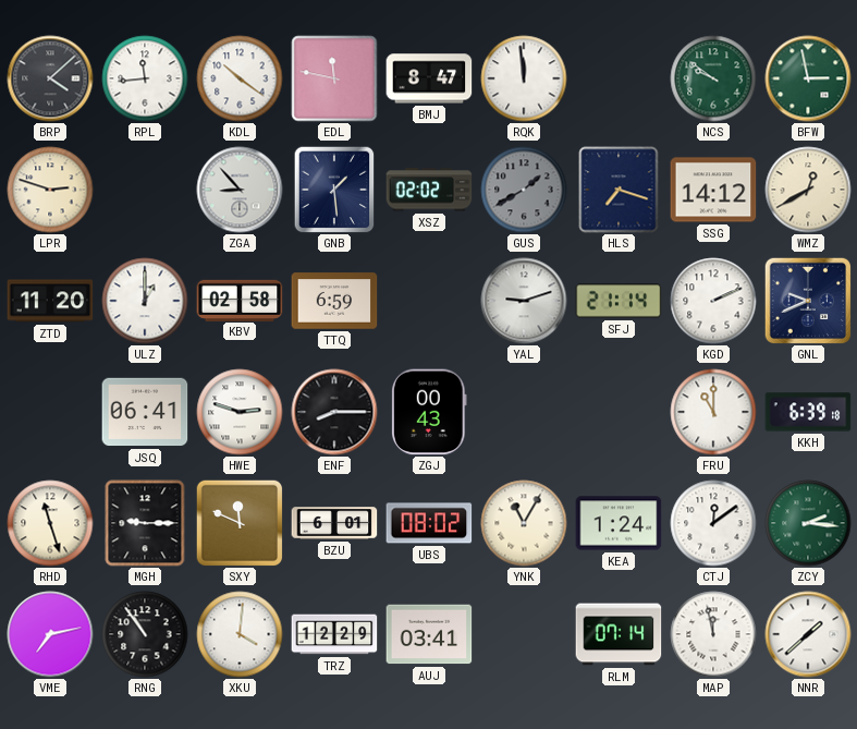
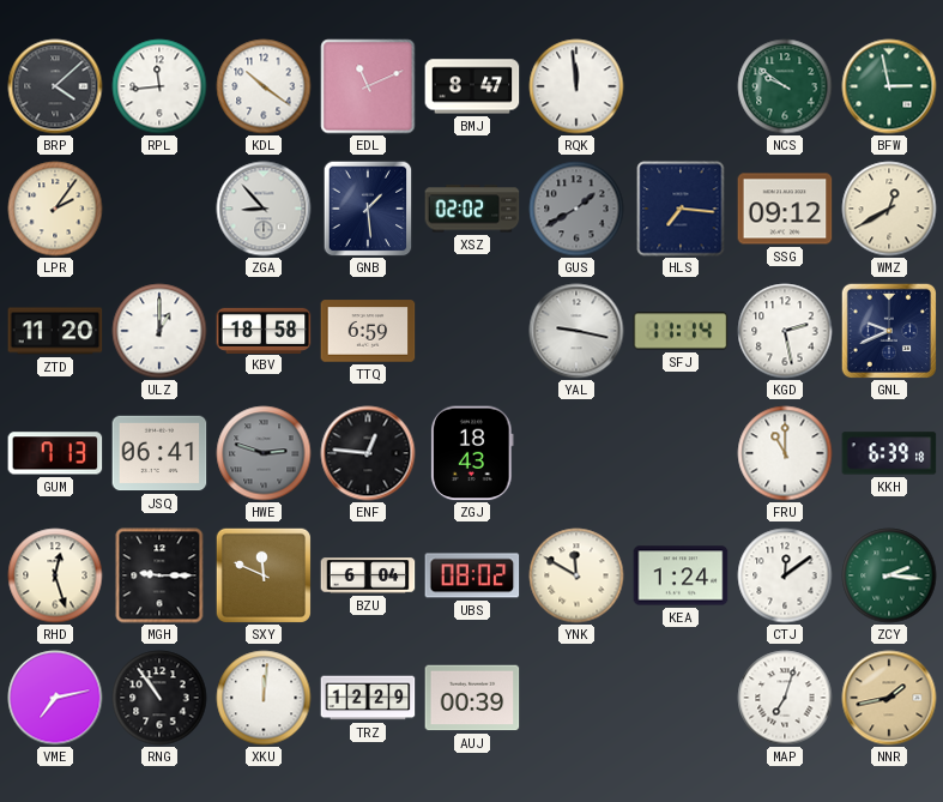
EDL: 11:47 -> 11:11
LPR: 2:48 -> 2:06
HLS: 7:18 -> 7:16
SSG: 14:12 -> 09:12
KBV: 02:58 -> 18:58
YAL: 9:12 -> 9:17
SFJ: 21:14 -> 11:14
KGD: 2:11 -> 2:28
GUM: none -> 7:13
HWE dial: white -> grey
ENF: 8:15 -> 12:46
ZGJ: 00:43 -> 18:43
RHD: 11:27 -> 12:27
BZU: 6:01 -> 6:04
YNK: 11:05 -> 11:50
XKU: 4:01 -> 12:01
AUJ: 03:41 -> 00:39
RLM: 07:14 -> none
MAP: 11:58 -> 7:03
NNR: 1:38 -> 1:43
NNR dial: white -> champagne
